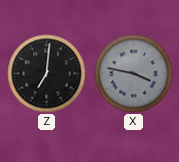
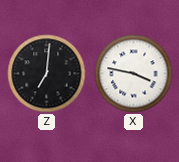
X dial: grey -> white
